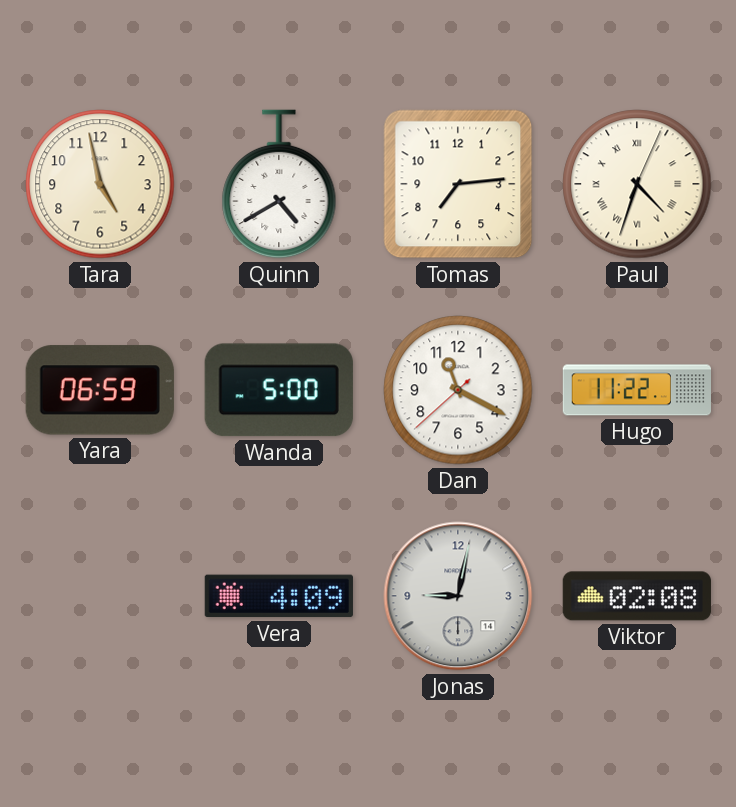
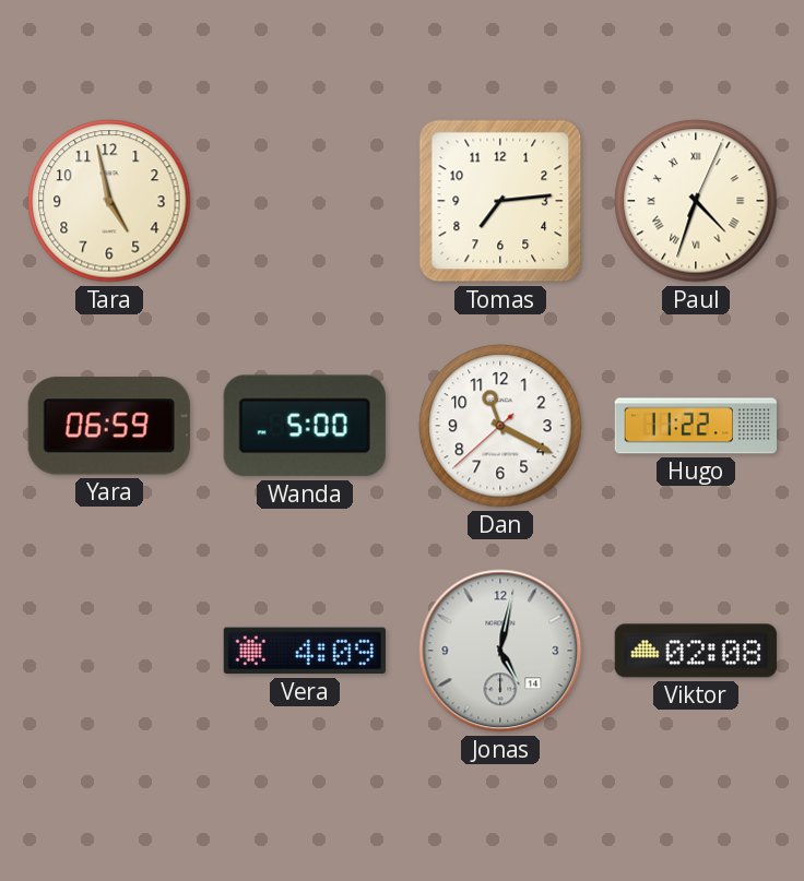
Quinn: 4:40 -> none
Jonas: 9:02 -> 5:02
